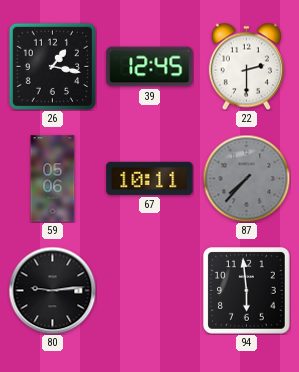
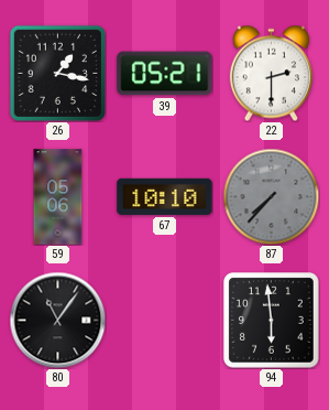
39: 12:45 -> 05:21
67: 10:11 -> 10:10
80: 9:14 -> 11:06
